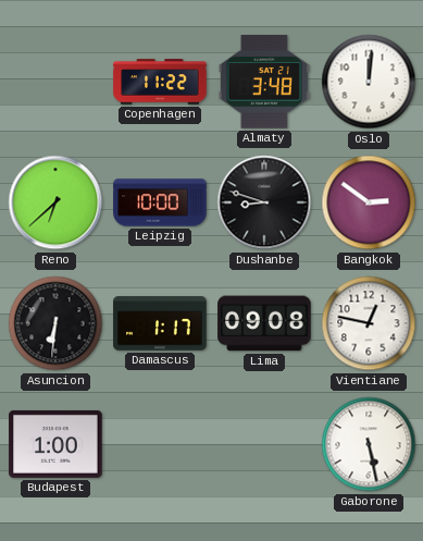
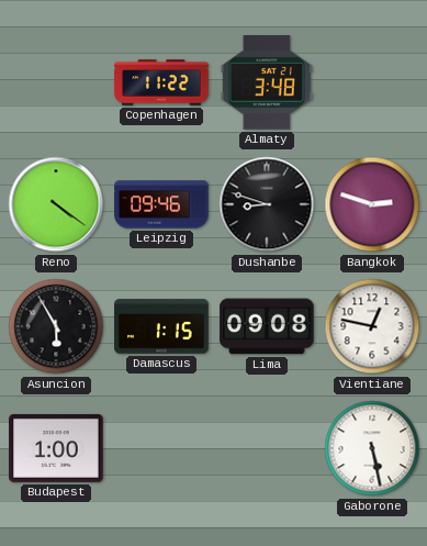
Oslo: 12:01 -> none
Reno: 6:38 -> 4:21
Leipzig: 10:00 -> 09:46
Bangkok: 2:51 -> 2:48
Asuncion: 6:31 -> 5:55
Damascus: 1:17 -> 1:15
